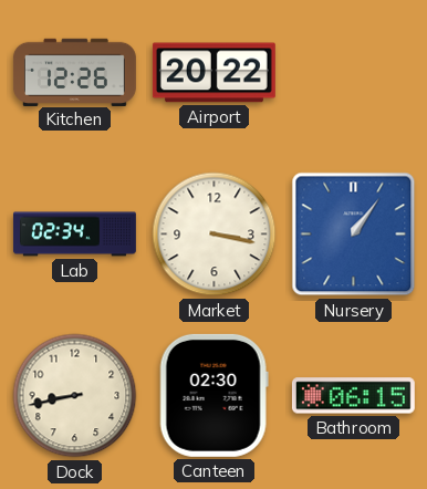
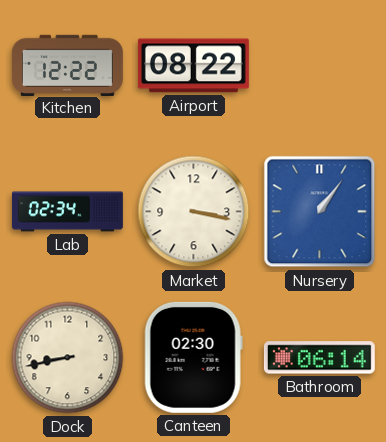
Kitchen: 12:26 -> 12:22
Airport: 20:22 -> 08:22
Bathroom: 06:15 -> 06:14
